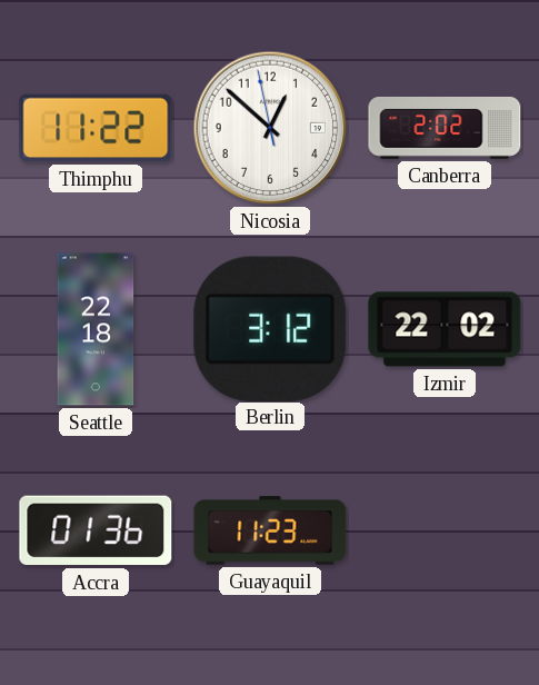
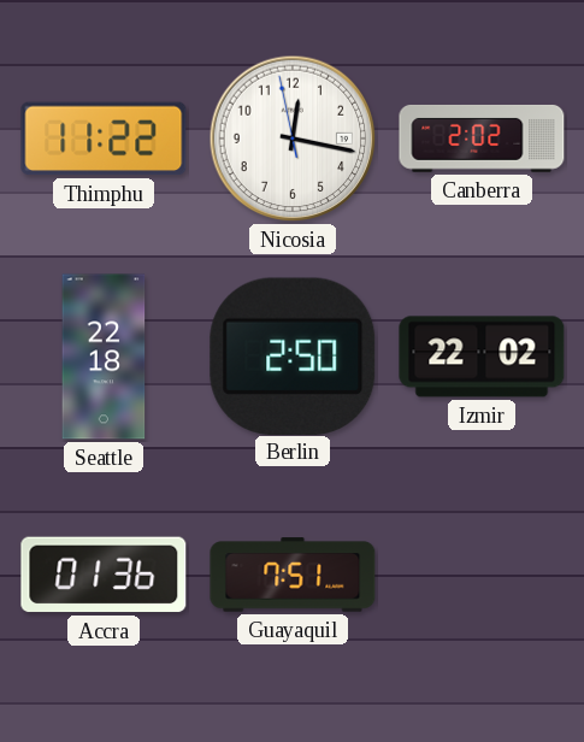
Nicosia: 12:51 -> 12:16
Berlin: 3:12 -> 2:50
Guayaquil: 11:23 -> 7:51
